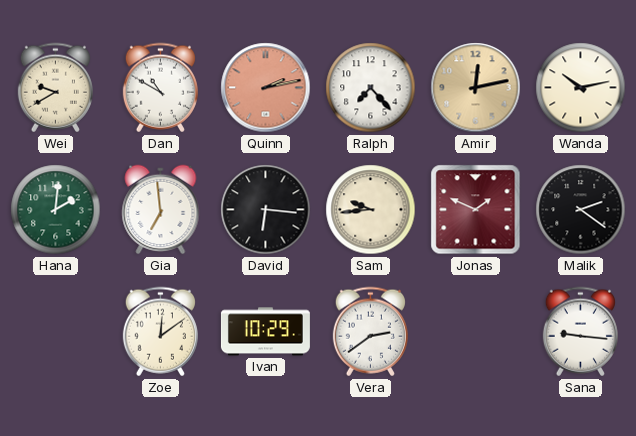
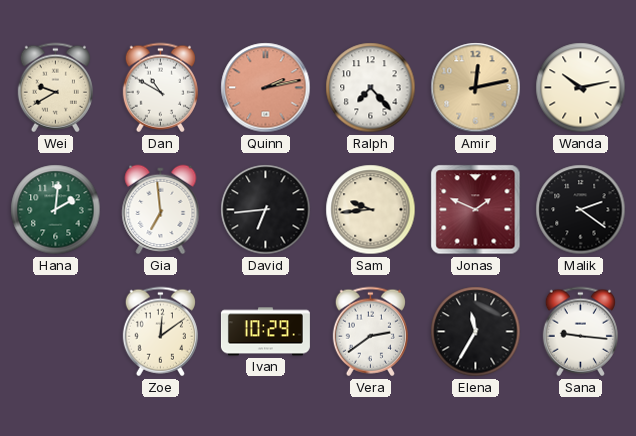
David: 6:16 -> 6:44
Elena: none -> 11:35
